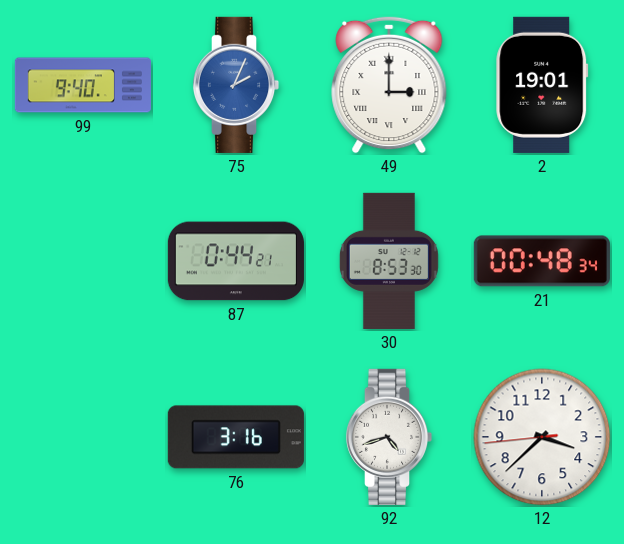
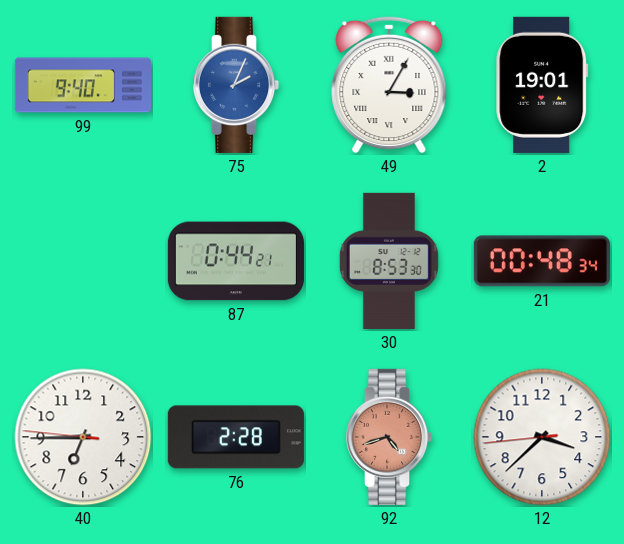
49: 3:00 -> 3:05
40: none -> 6:44
76: 3:16 -> 2:28
92 dial: white -> salmon
